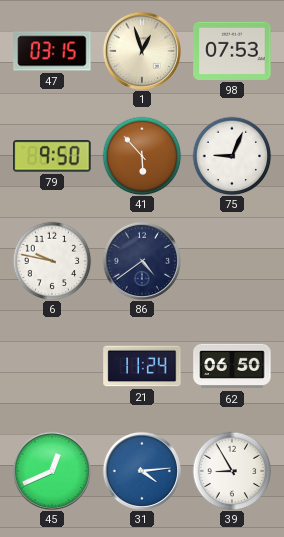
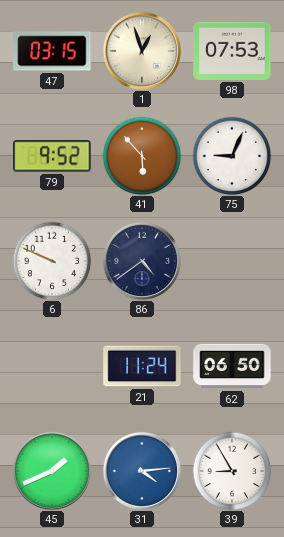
79: 9:50 -> 9:52
6: 9:47 -> 9:49
45: 12:41 -> 1:41
